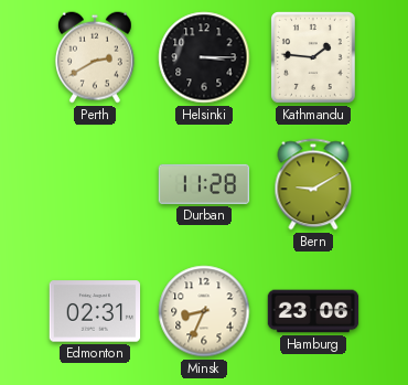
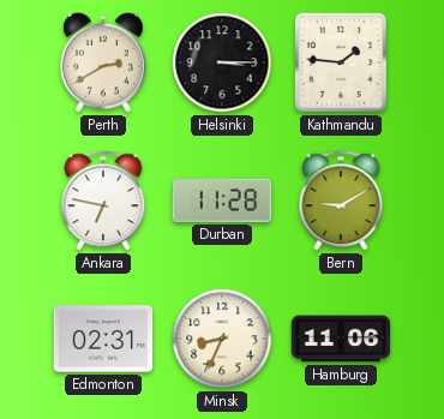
Ankara: none -> 6:47
Hamburg: 23:06 -> 11:06
